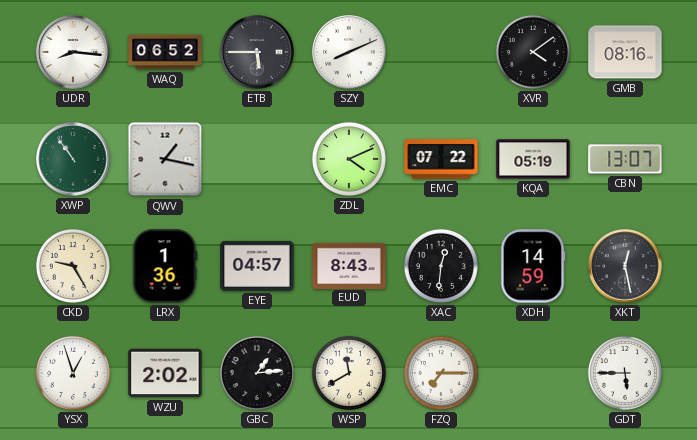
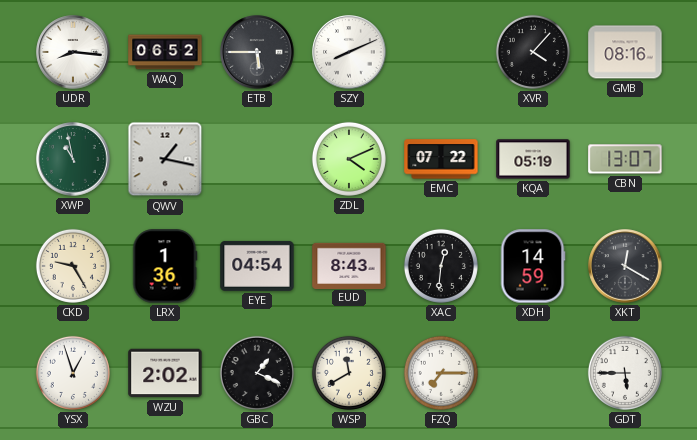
XVR: 4:09 -> 4:07
XWP: 10:54 -> 10:58
EYE: 04:57 -> 04:54
XKT: 12:28 -> 12:20
GBC: 1:14 -> 1:19
